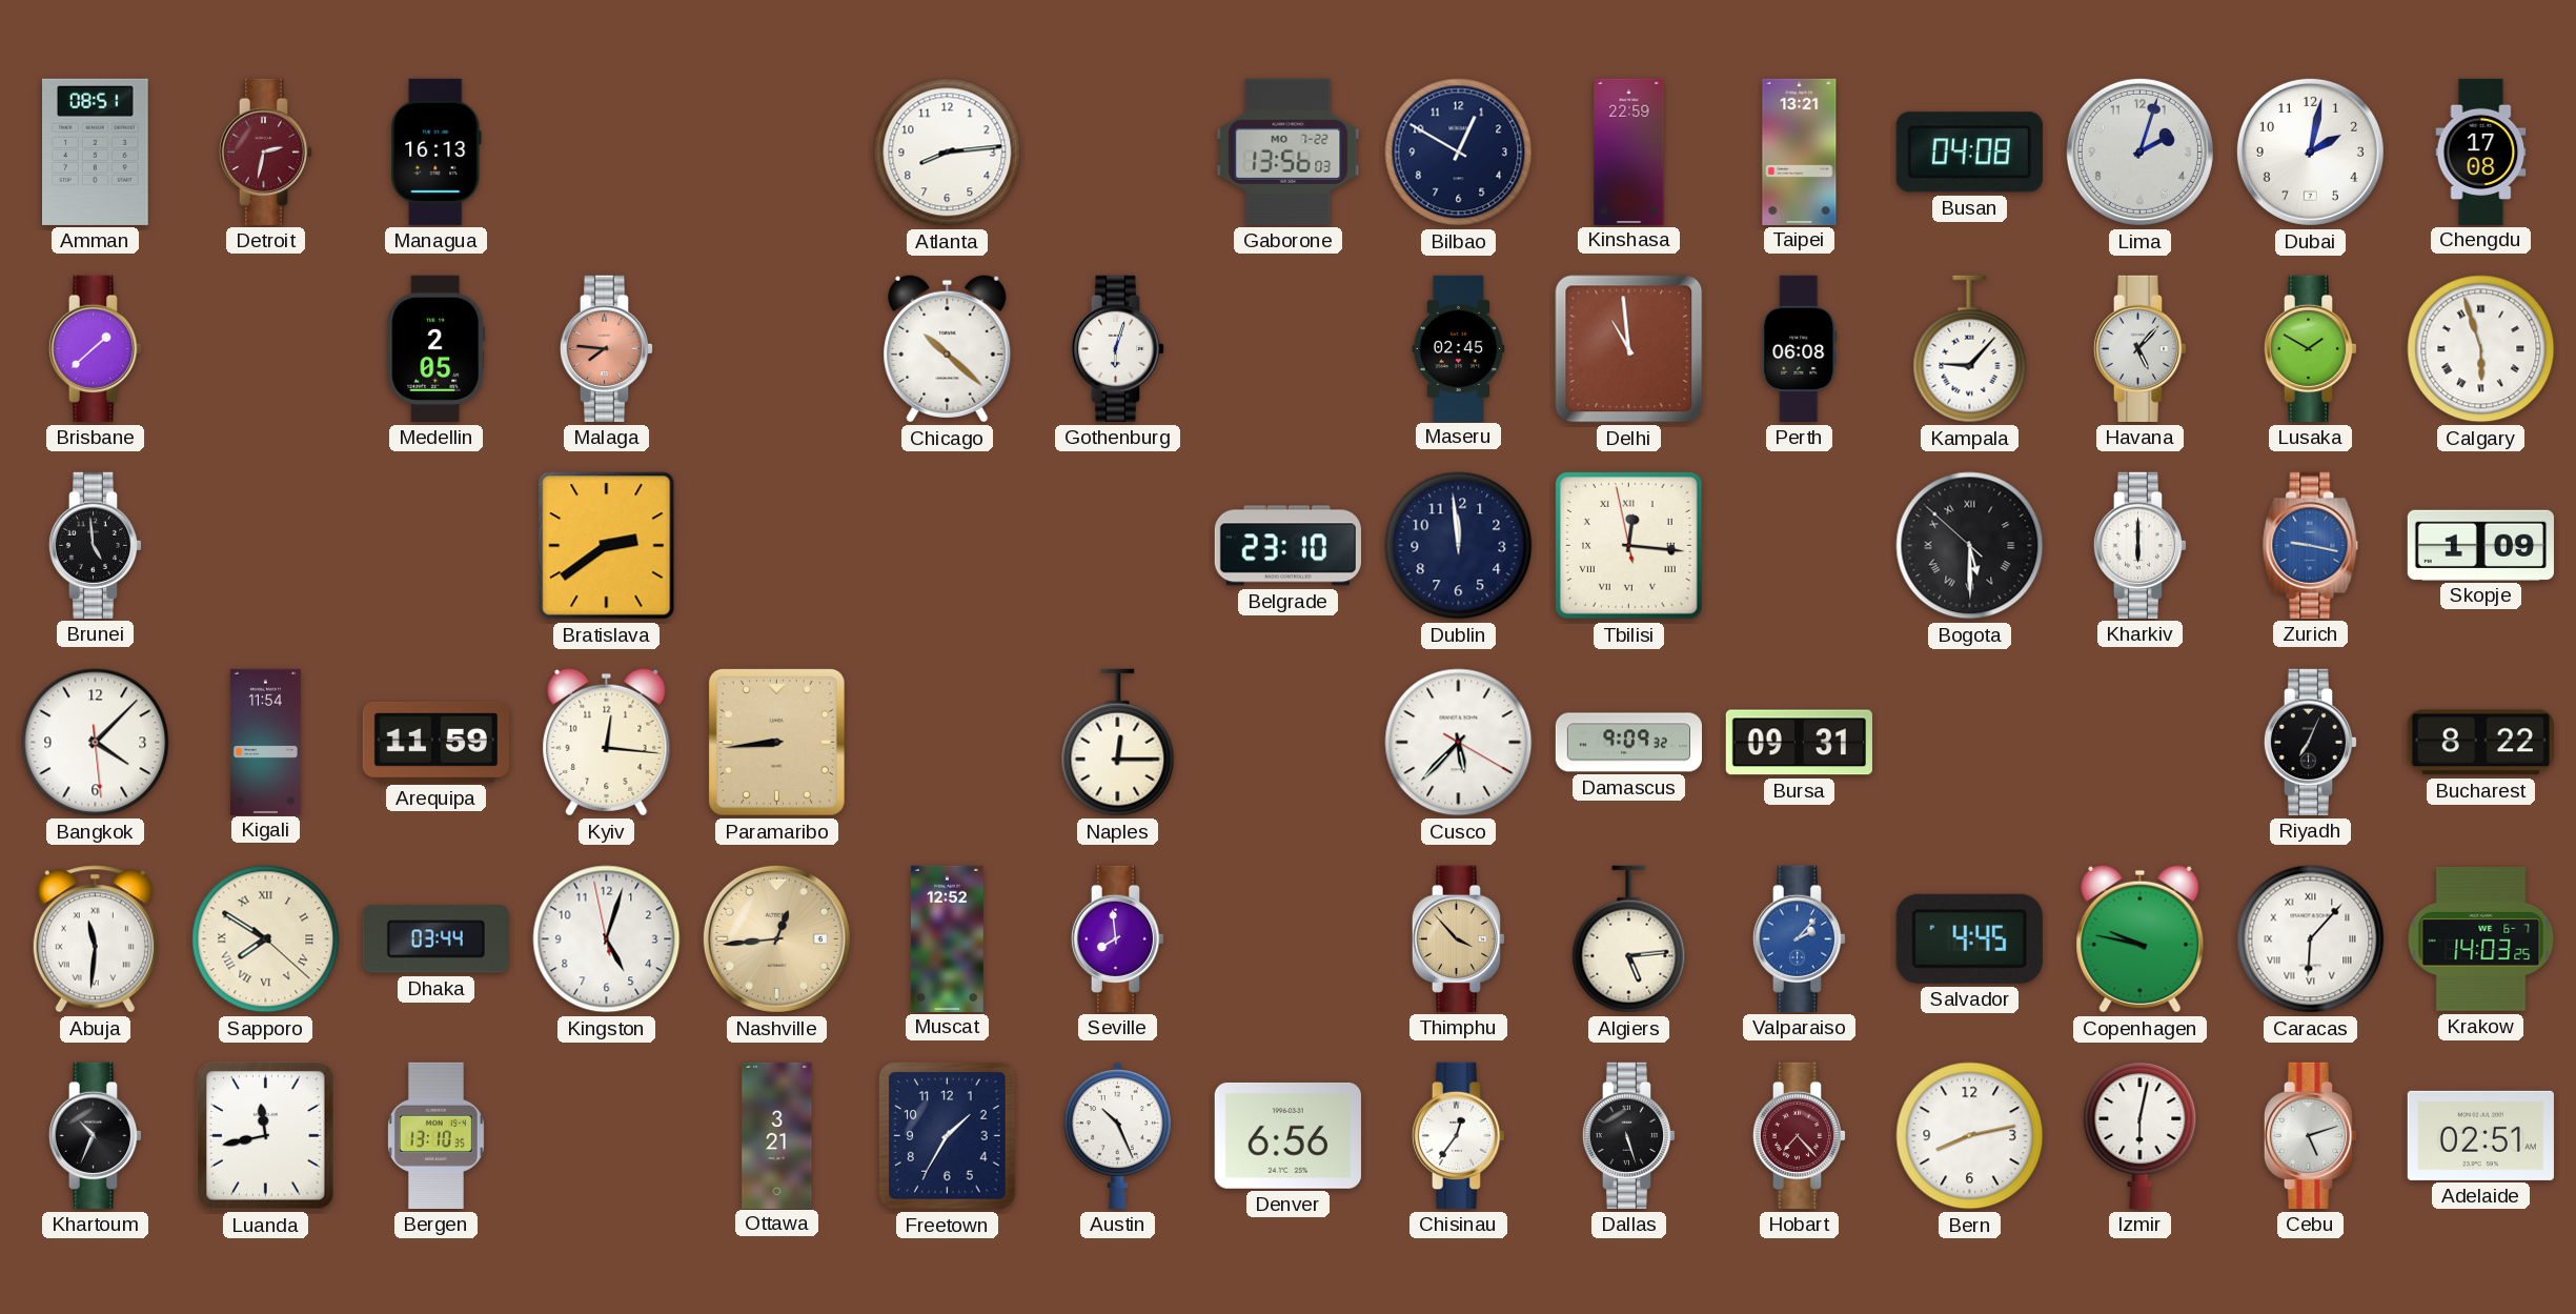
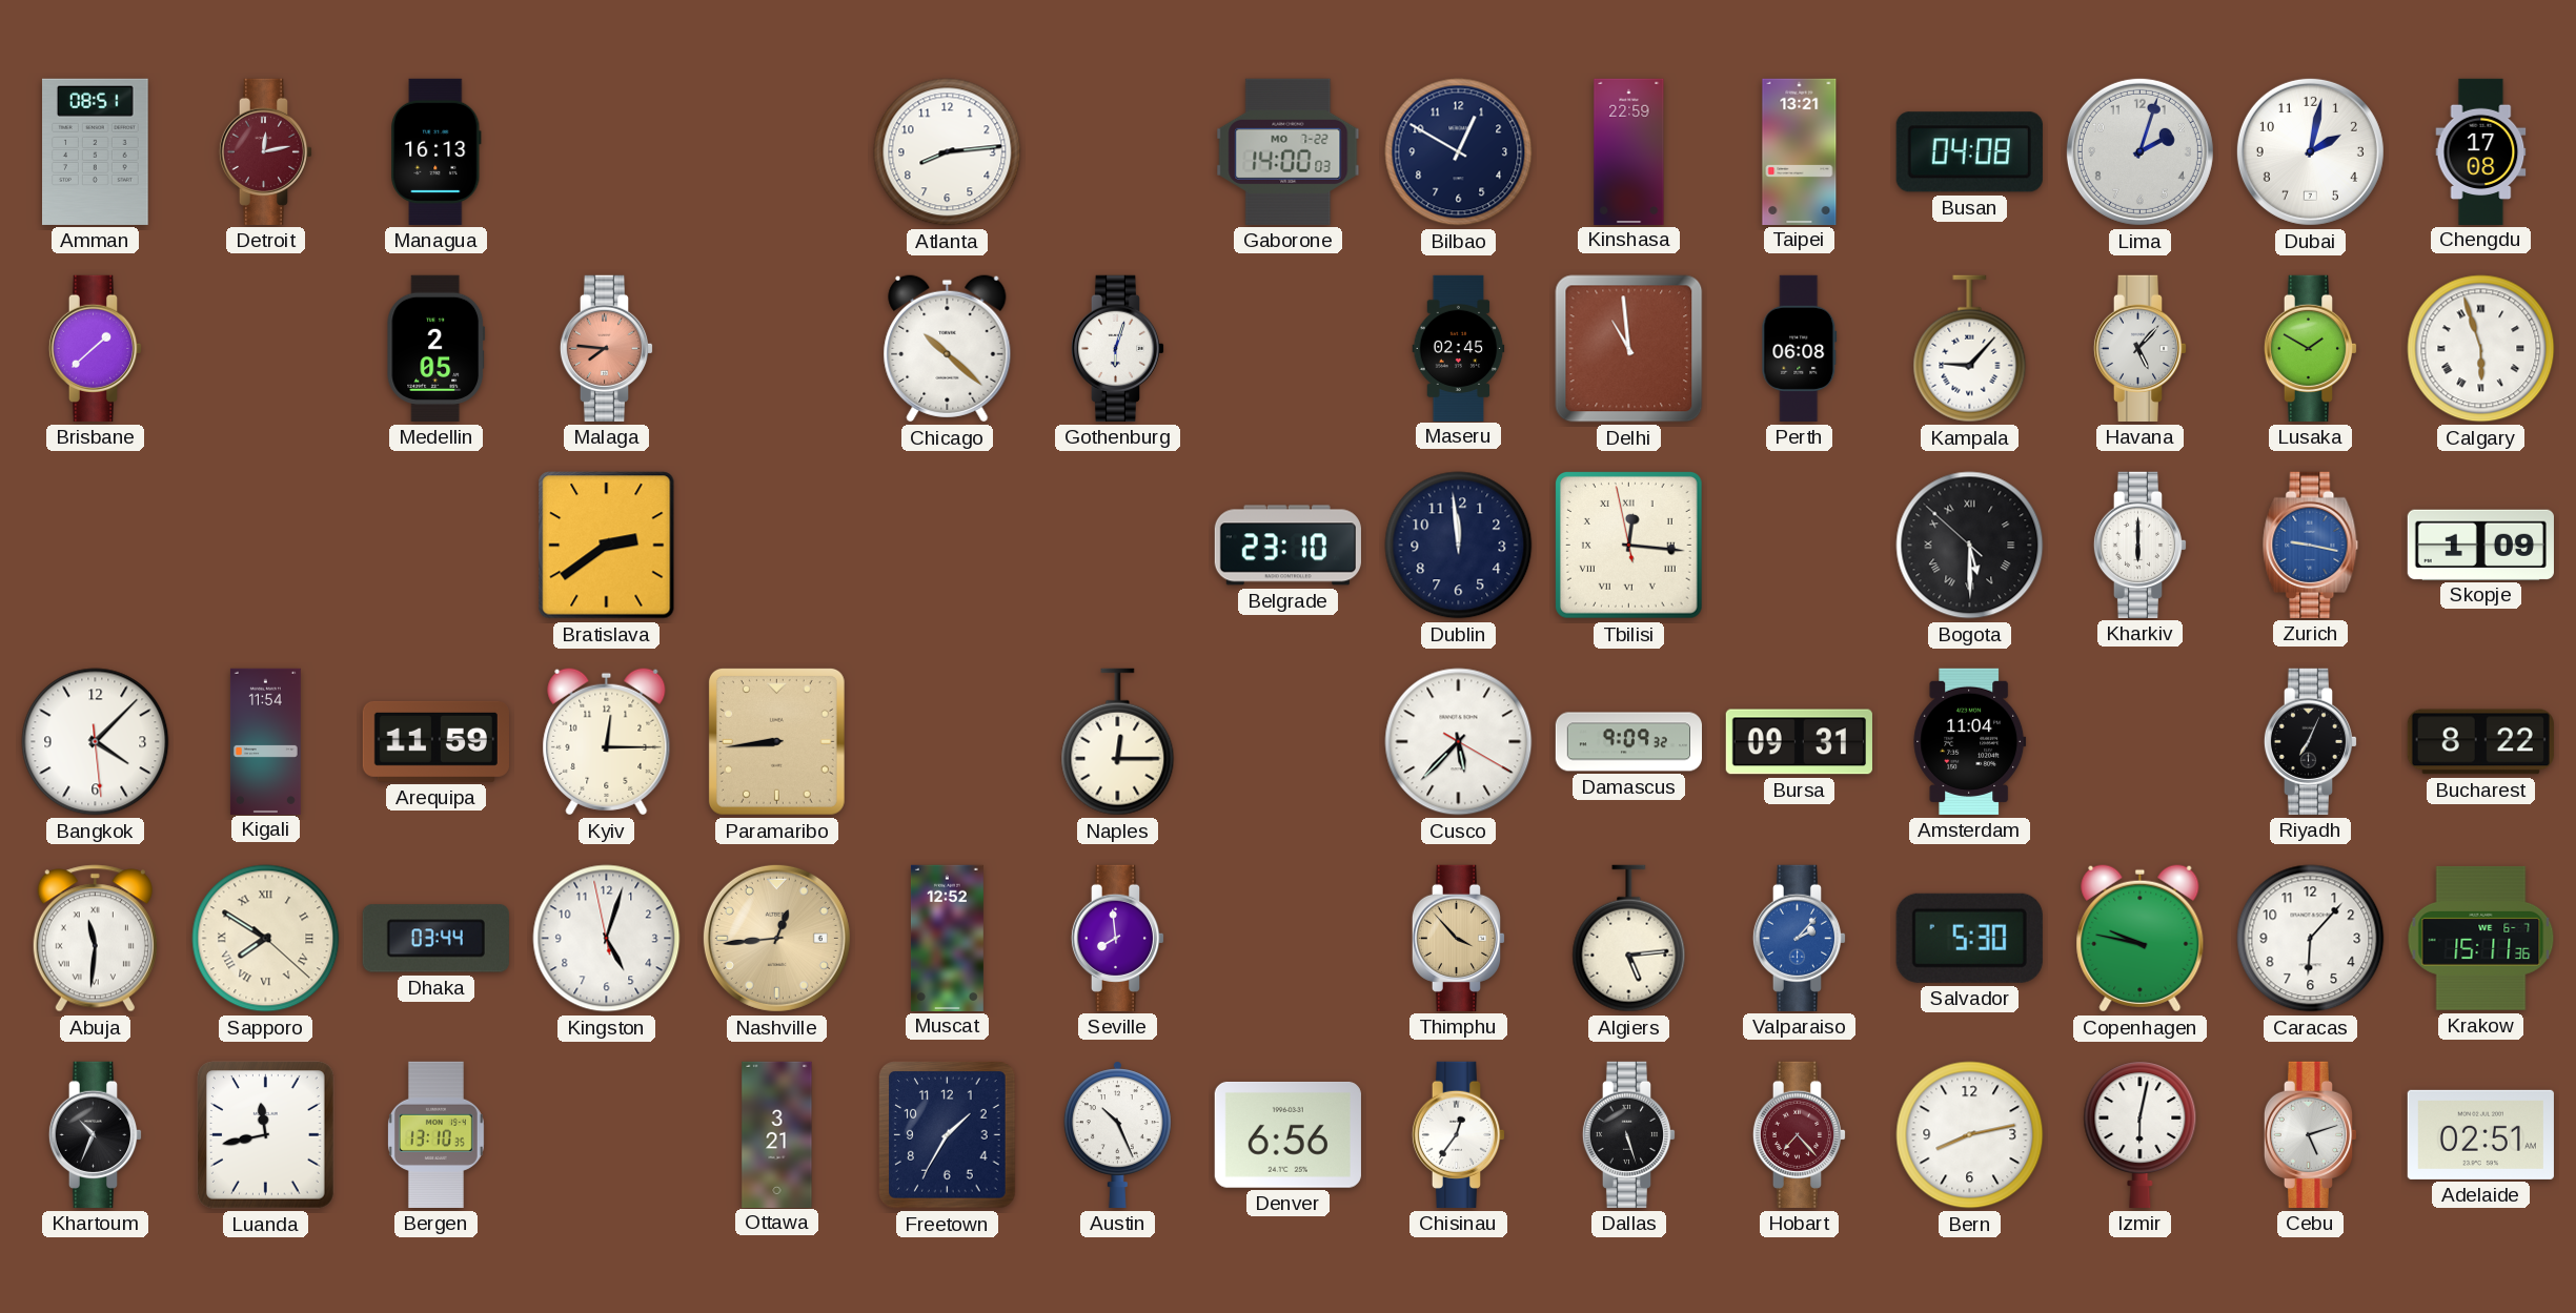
Detroit: 2:32 -> 12:13
Gaborone: 13:56 -> 14:00
Brunei: 4:59 -> none
Kyiv: 12:16 -> 12:15
Amsterdam: none -> 11:04
Salvador: 4:45 -> 5:30
Caracas numerals: Roman -> Arabic
Krakow: 14:03 -> 15:11
